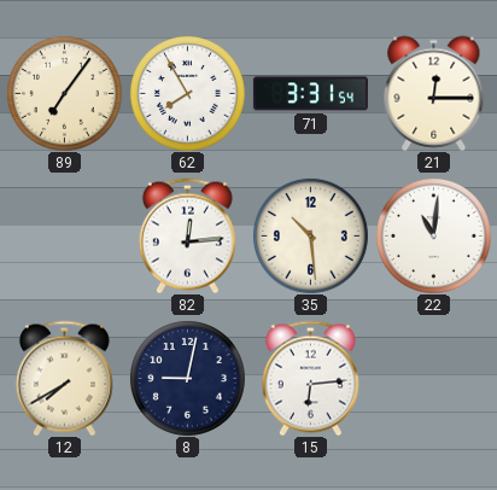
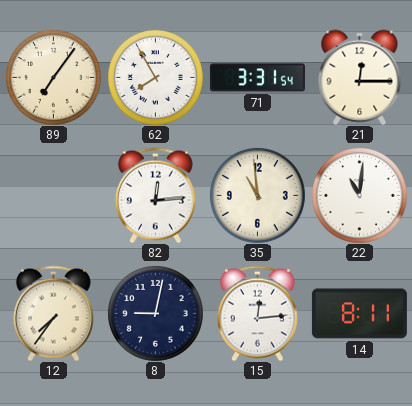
35: 10:29 -> 10:59
12: 7:40 -> 7:36
15: 6:14 -> 12:14
14: none -> 8:11
